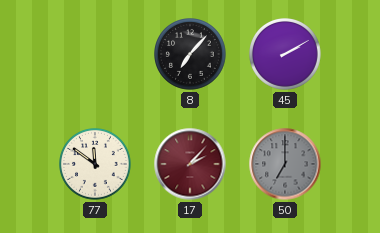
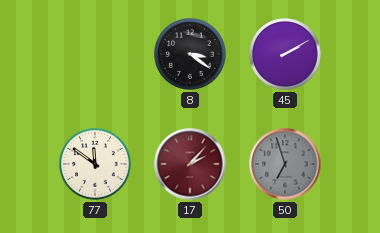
8: 7:07 -> 3:21
50: 7:00 -> 6:57
